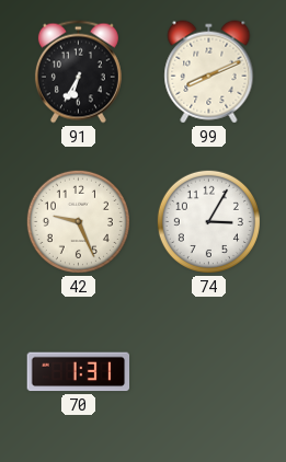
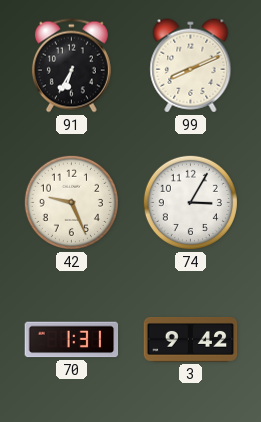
3: none -> 9:42
